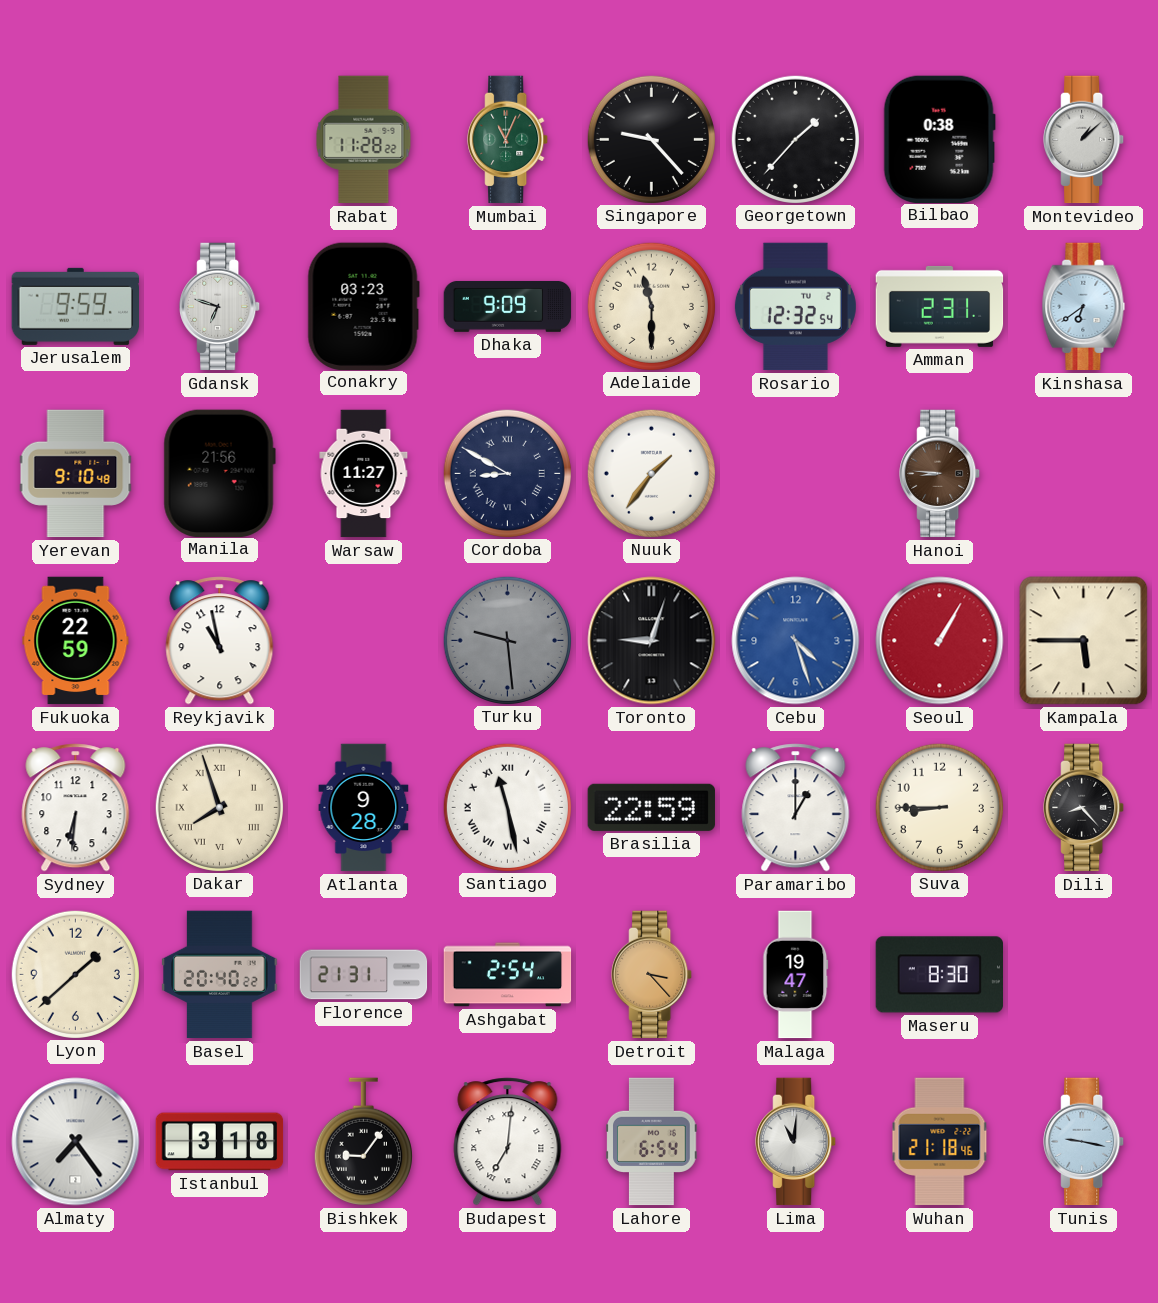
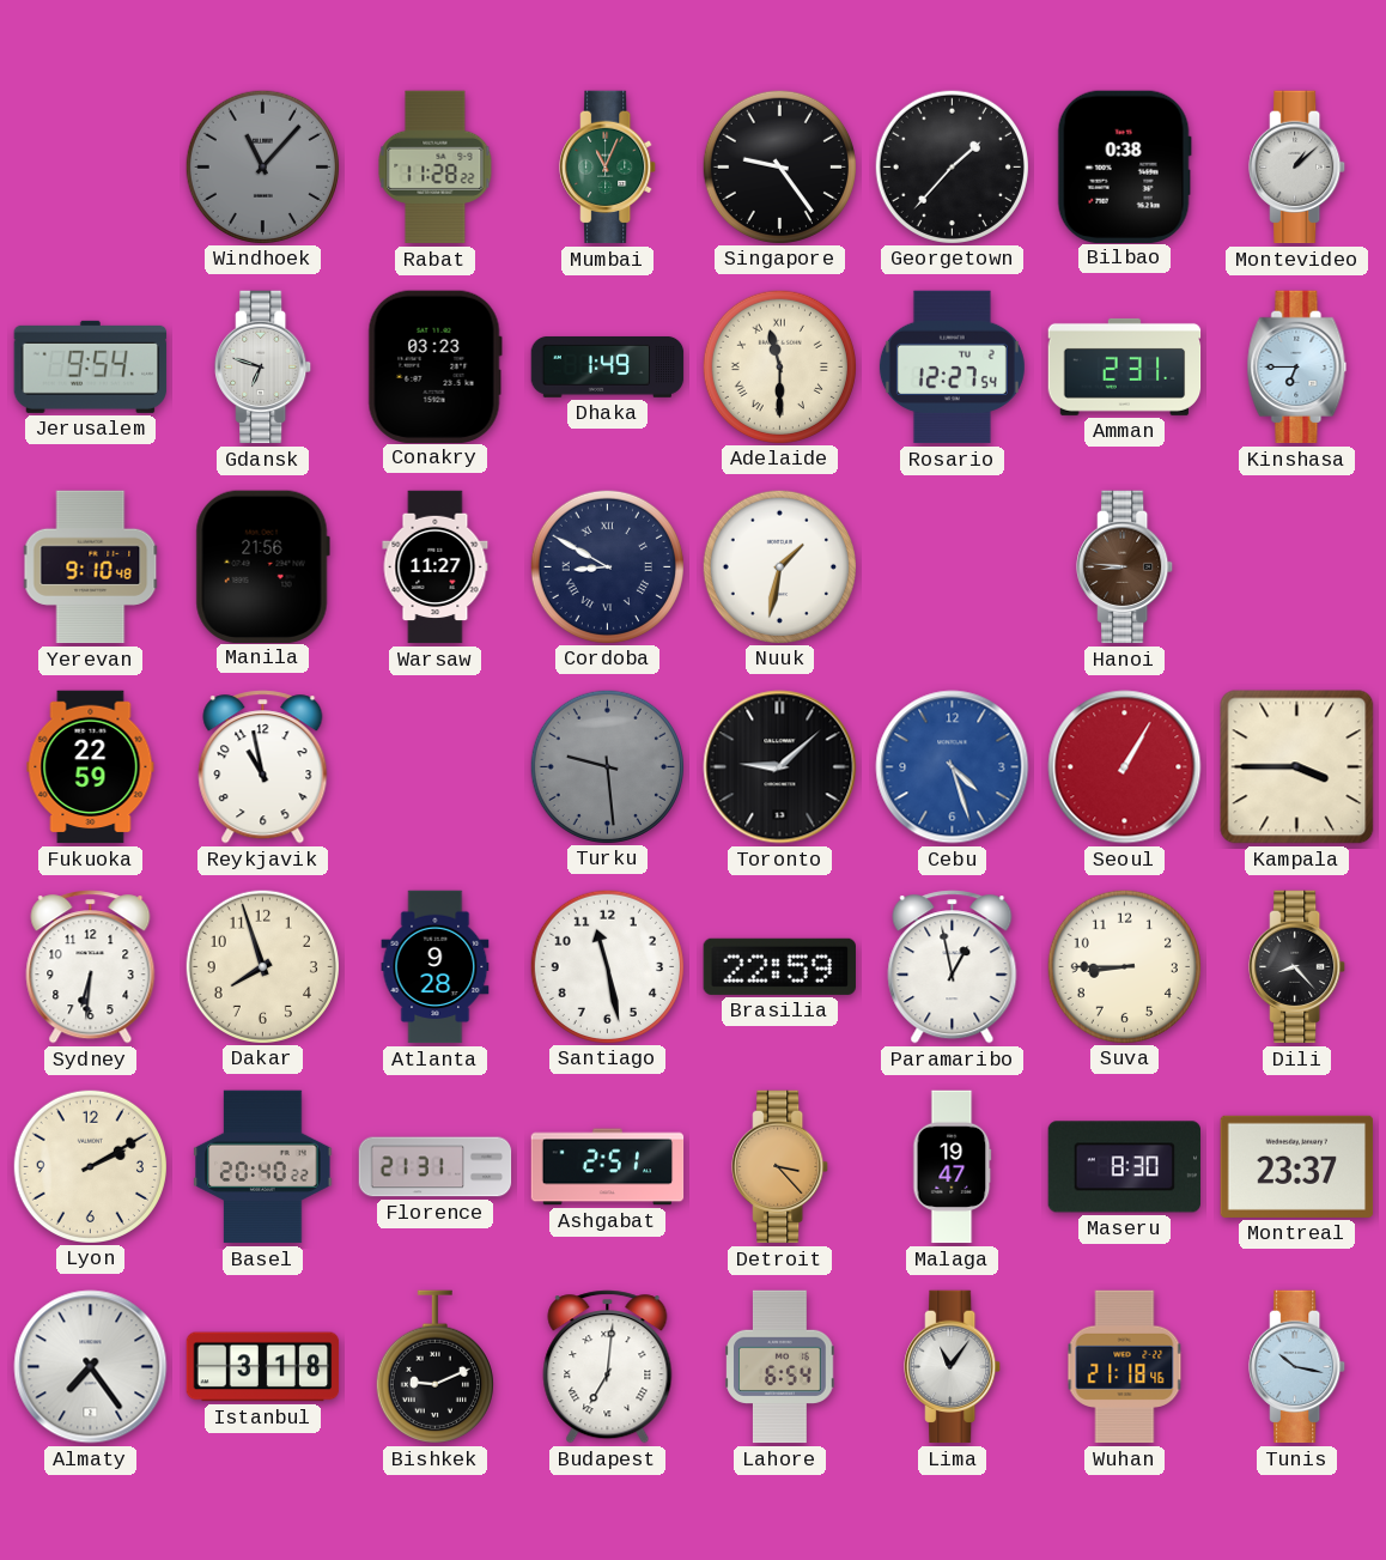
Windhoek: none -> 11:07
Singapore: 9:23 -> 9:24
Jerusalem: 9:59 -> 9:54
Dhaka: 9:09 -> 1:49
Adelaide numerals: Arabic -> Roman
Rosario: 12:32 -> 12:27
Kinshasa: 6:39 -> 6:45
Nuuk: 1:36 -> 1:32
Toronto: 9:03 -> 9:08
Kampala: 5:45 -> 3:45
Dakar numerals: Roman -> Arabic
Santiago numerals: Roman -> Arabic
Paramaribo: 1:00 -> 12:58
Lyon: 1:38 -> 2:10
Ashgabat: 2:54 -> 2:51
Montreal: none -> 23:37
Bishkek: 9:06 -> 9:11
Lima: 11:01 -> 11:06
Tunis: 9:17 -> 10:17
